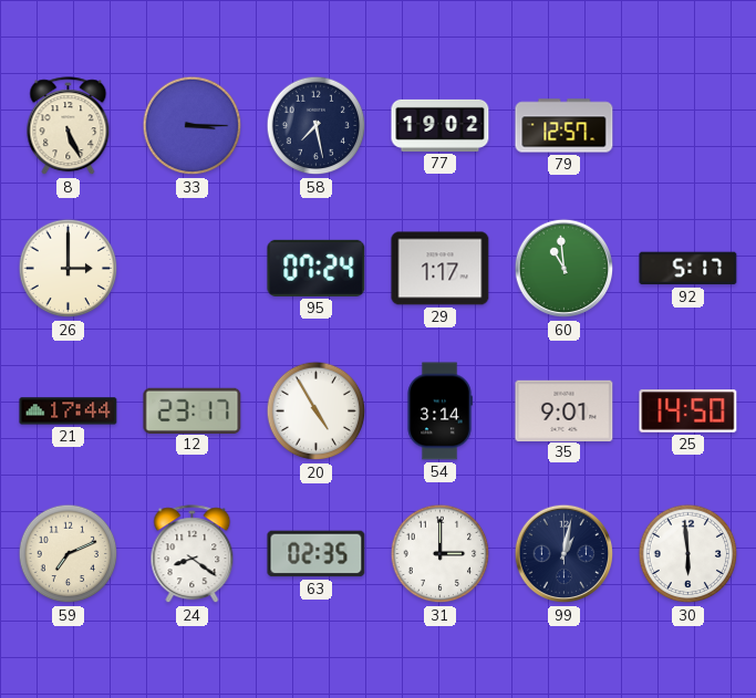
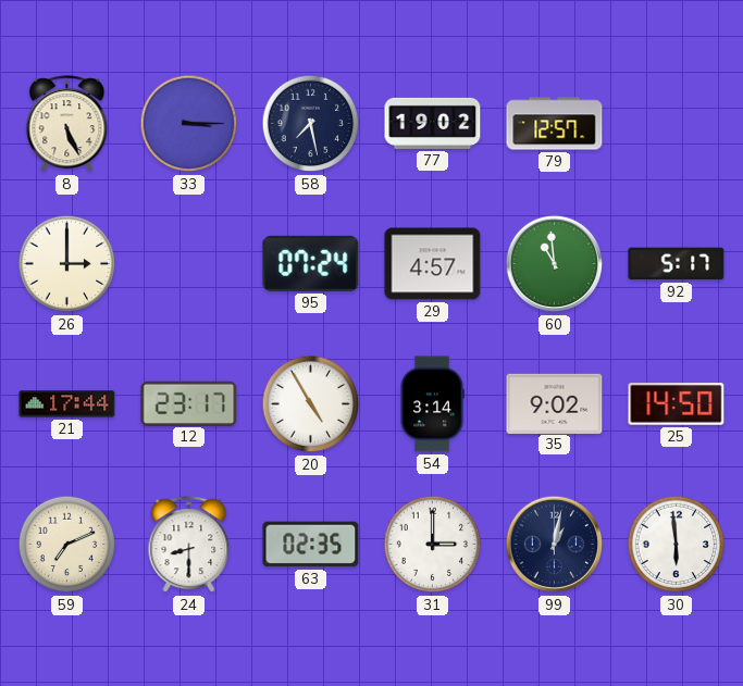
29: 1:17 -> 4:57
35: 9:01 -> 9:02
24: 8:21 -> 8:30
